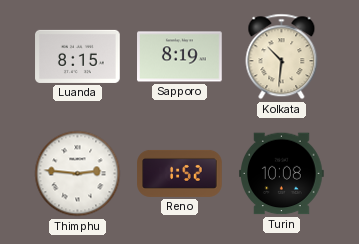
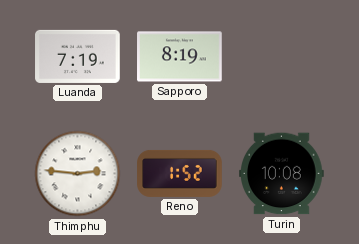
Luanda: 8:15 -> 7:19
Kolkata: 10:31 -> none
